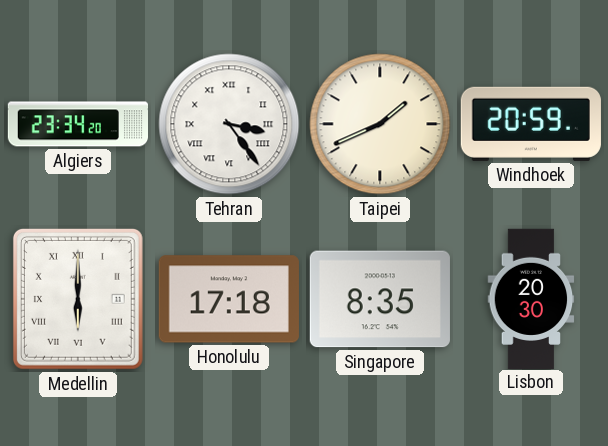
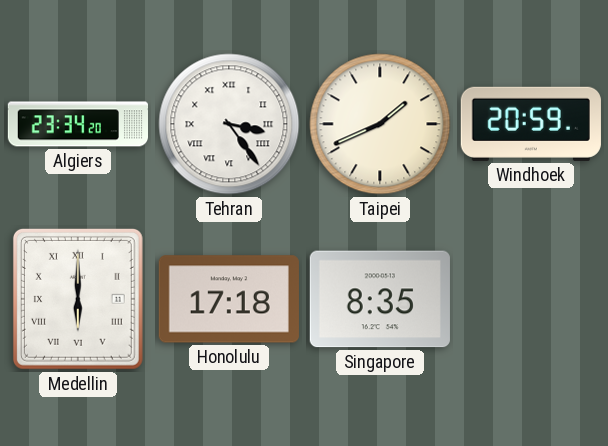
Lisbon: 20:30 -> none
